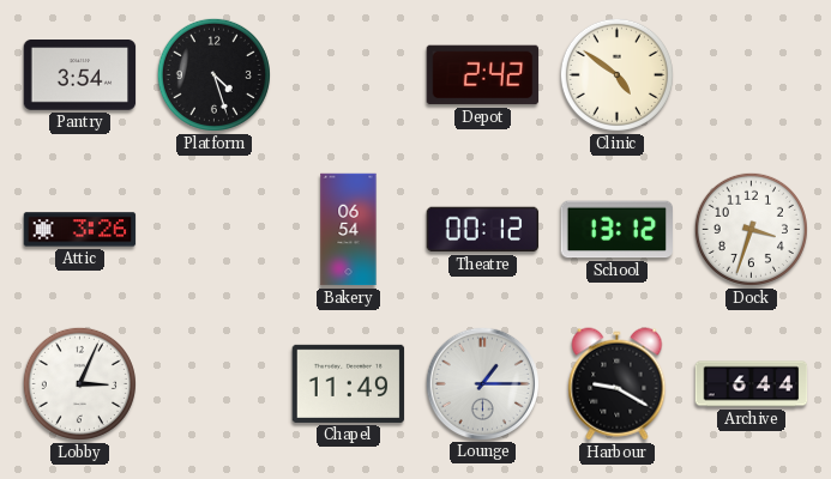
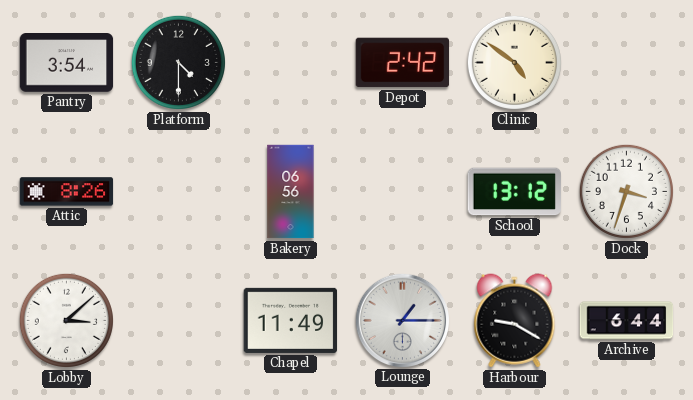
Platform: 4:27 -> 4:30
Attic: 3:26 -> 8:26
Bakery: 06:54 -> 06:56
Theatre: 00:12 -> none
Lobby: 3:04 -> 3:08
